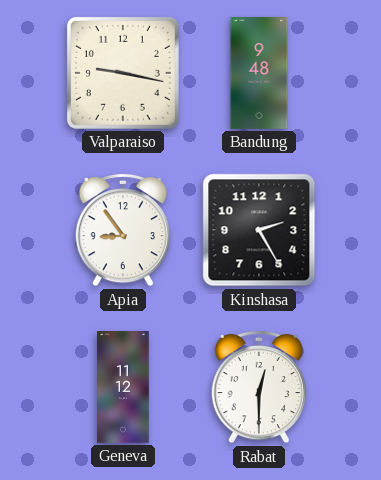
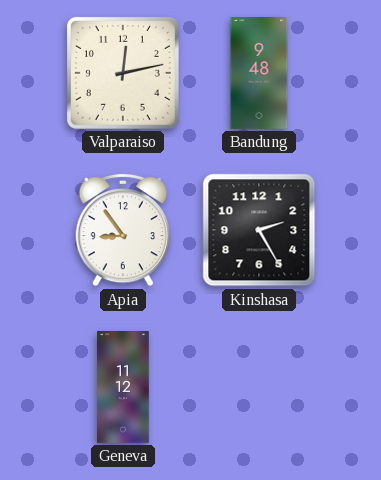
Valparaiso: 9:17 -> 12:13
Rabat: 12:30 -> none
